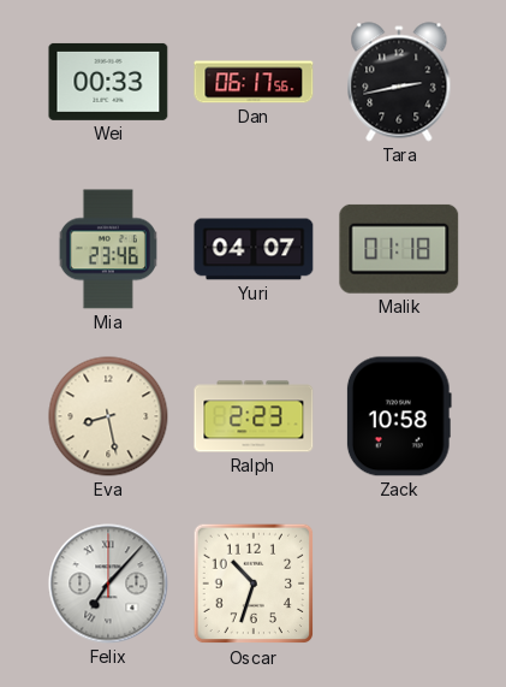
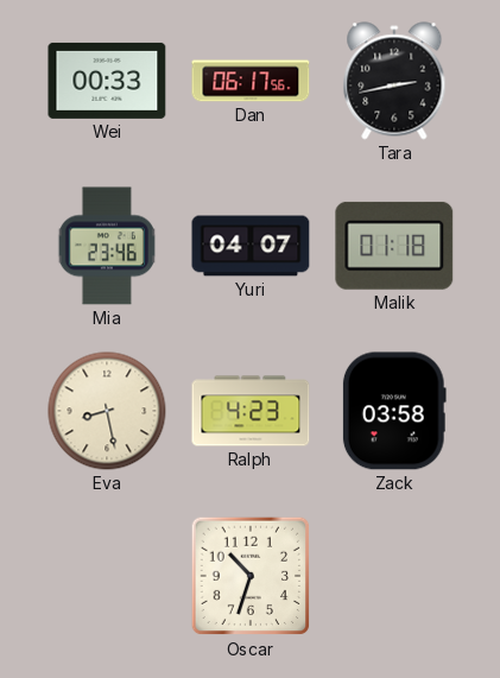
Ralph: 2:23 -> 4:23
Zack: 10:58 -> 03:58
Felix: 7:07 -> none
